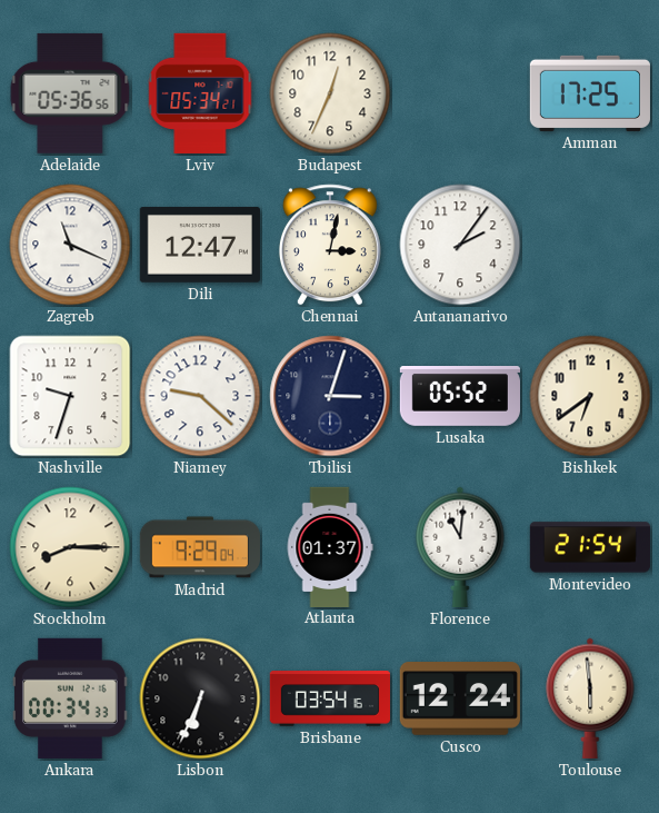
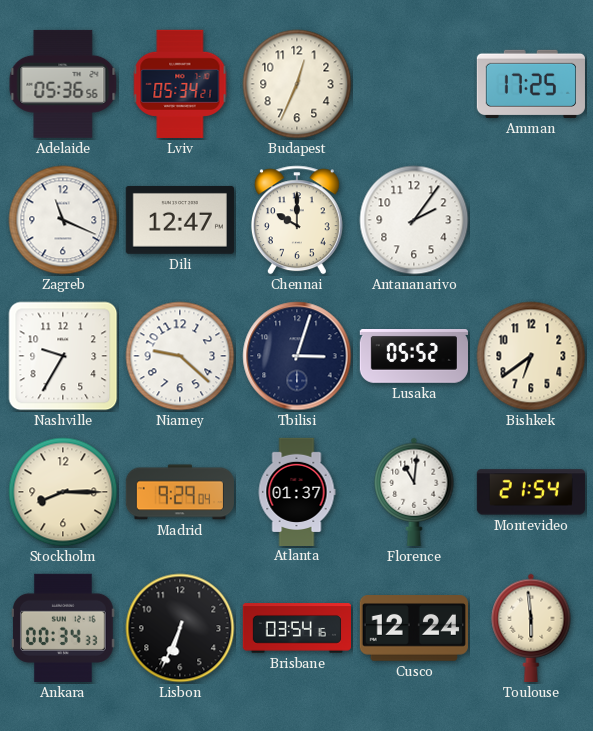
Chennai: 3:02 -> 10:00
Nashville: 9:33 -> 9:35
